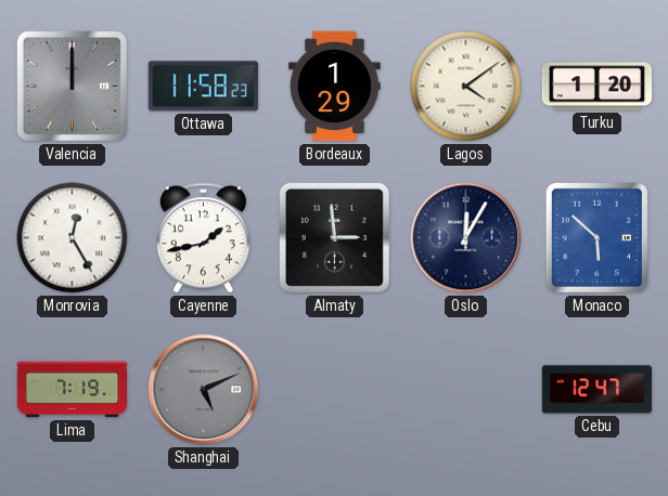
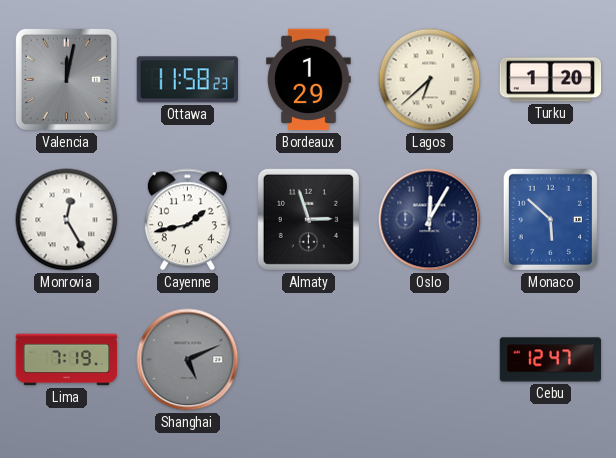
Valencia: 12:00 -> 12:02
Lagos: 4:09 -> 6:38
Almaty: 2:59 -> 2:57
